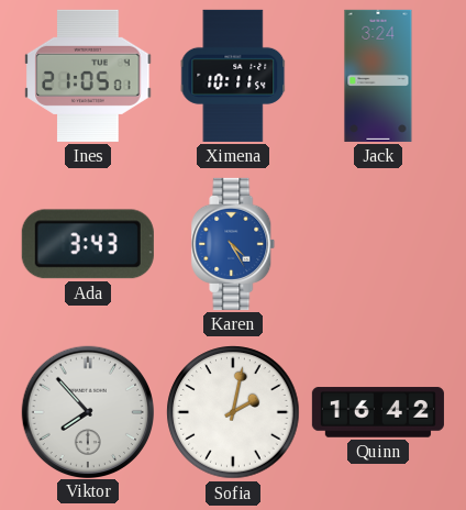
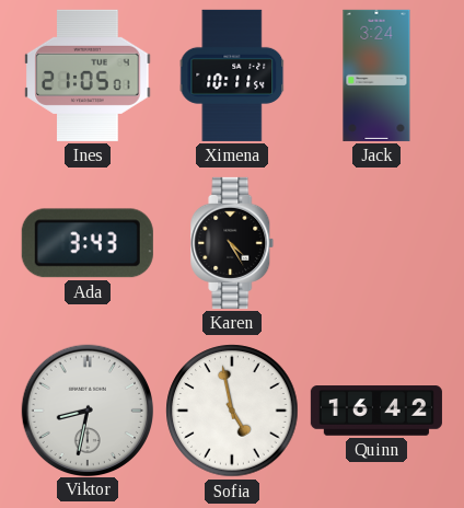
Karen dial: blue -> black
Viktor: 7:53 -> 8:32
Sofia: 2:02 -> 4:58
